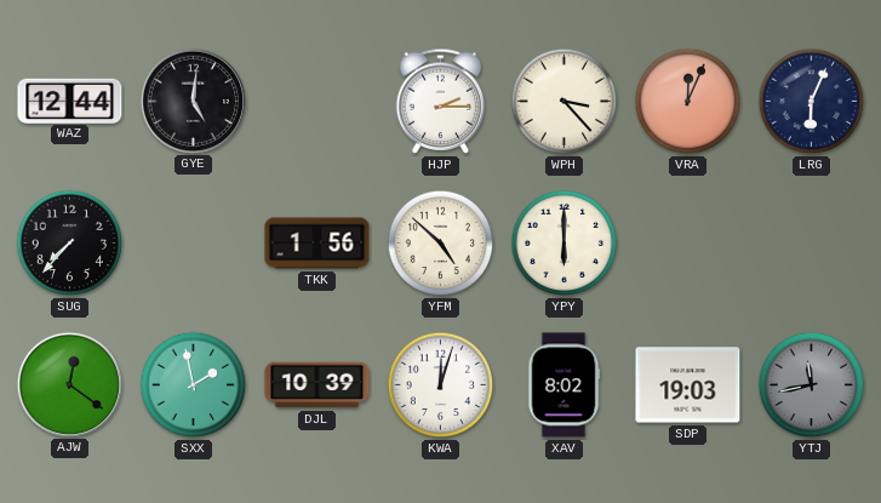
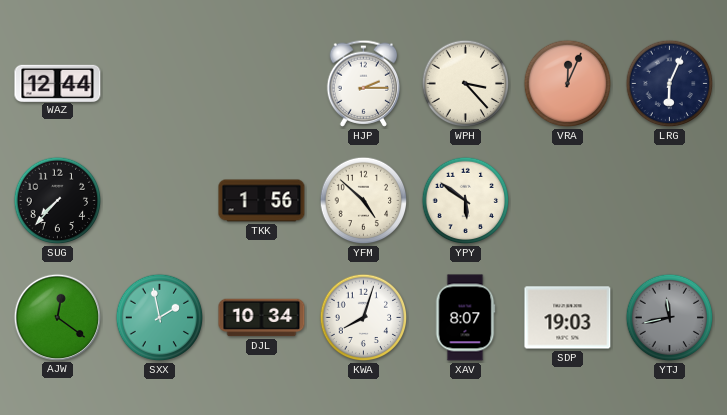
GYE: 5:01 -> none
YPY: 6:00 -> 5:51
DJL: 10:39 -> 10:34
KWA: 12:03 -> 8:03
XAV: 8:02 -> 8:07
